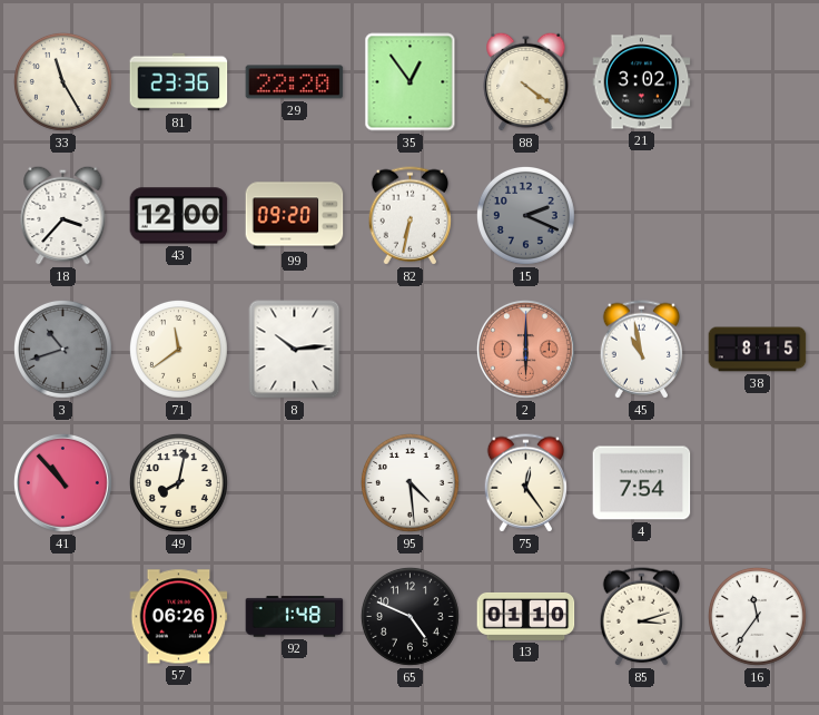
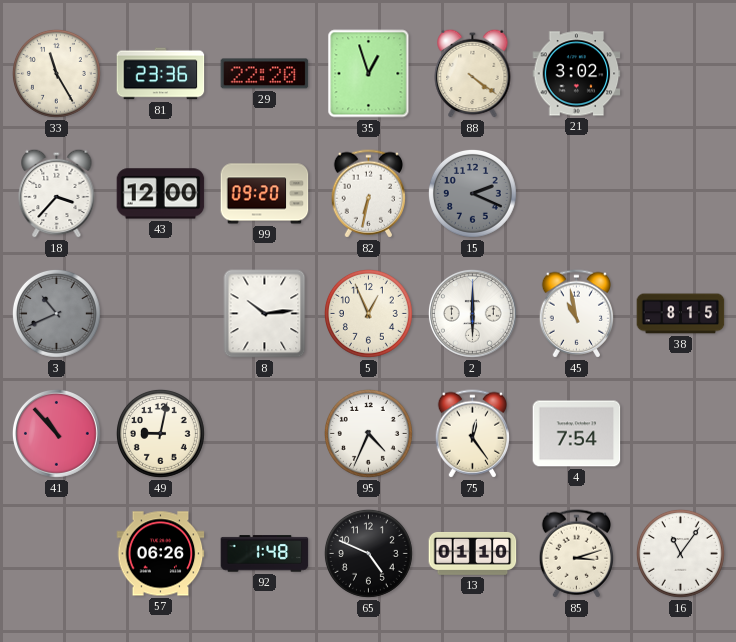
35: 12:54 -> 12:57
3: 10:42 -> 10:41
71: 11:39 -> none
5: none -> 12:56
2 dial: salmon -> white
49: 8:02 -> 9:02
95: 4:29 -> 4:34
16: 11:36 -> 11:06
